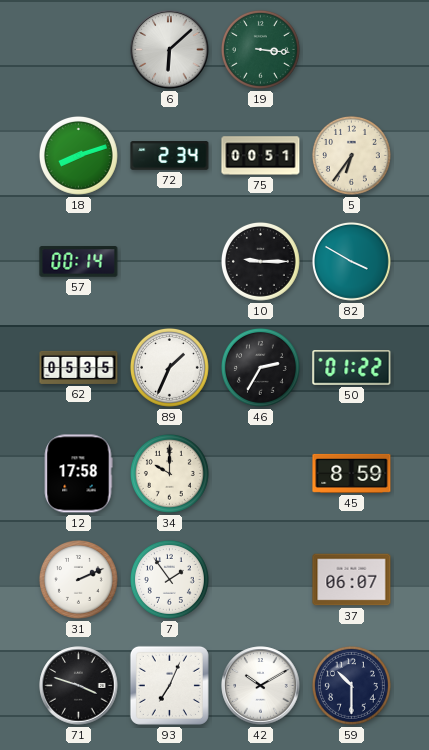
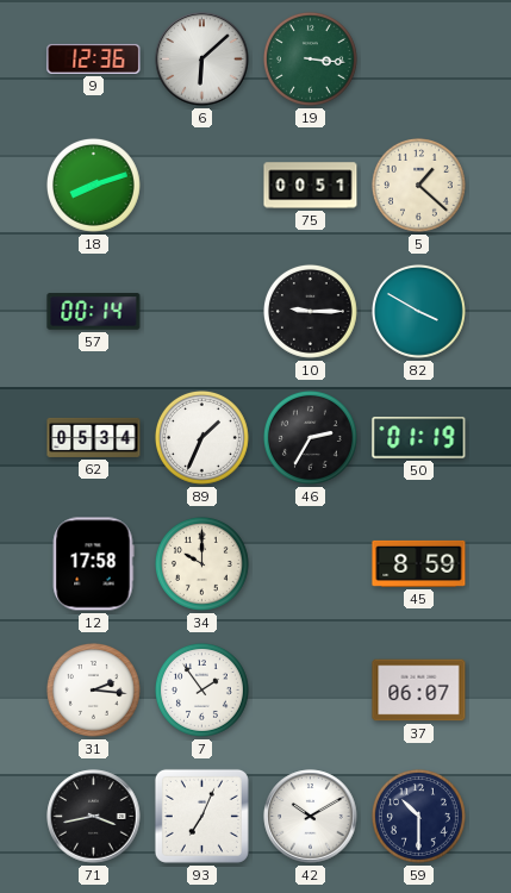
9: none -> 12:36
72: 2:34 -> none
5: 6:36 -> 1:22
62: 05:35 -> 05:34
50: 01:22 -> 01:19
31: 2:11 -> 2:16
71: 3:48 -> 3:43
